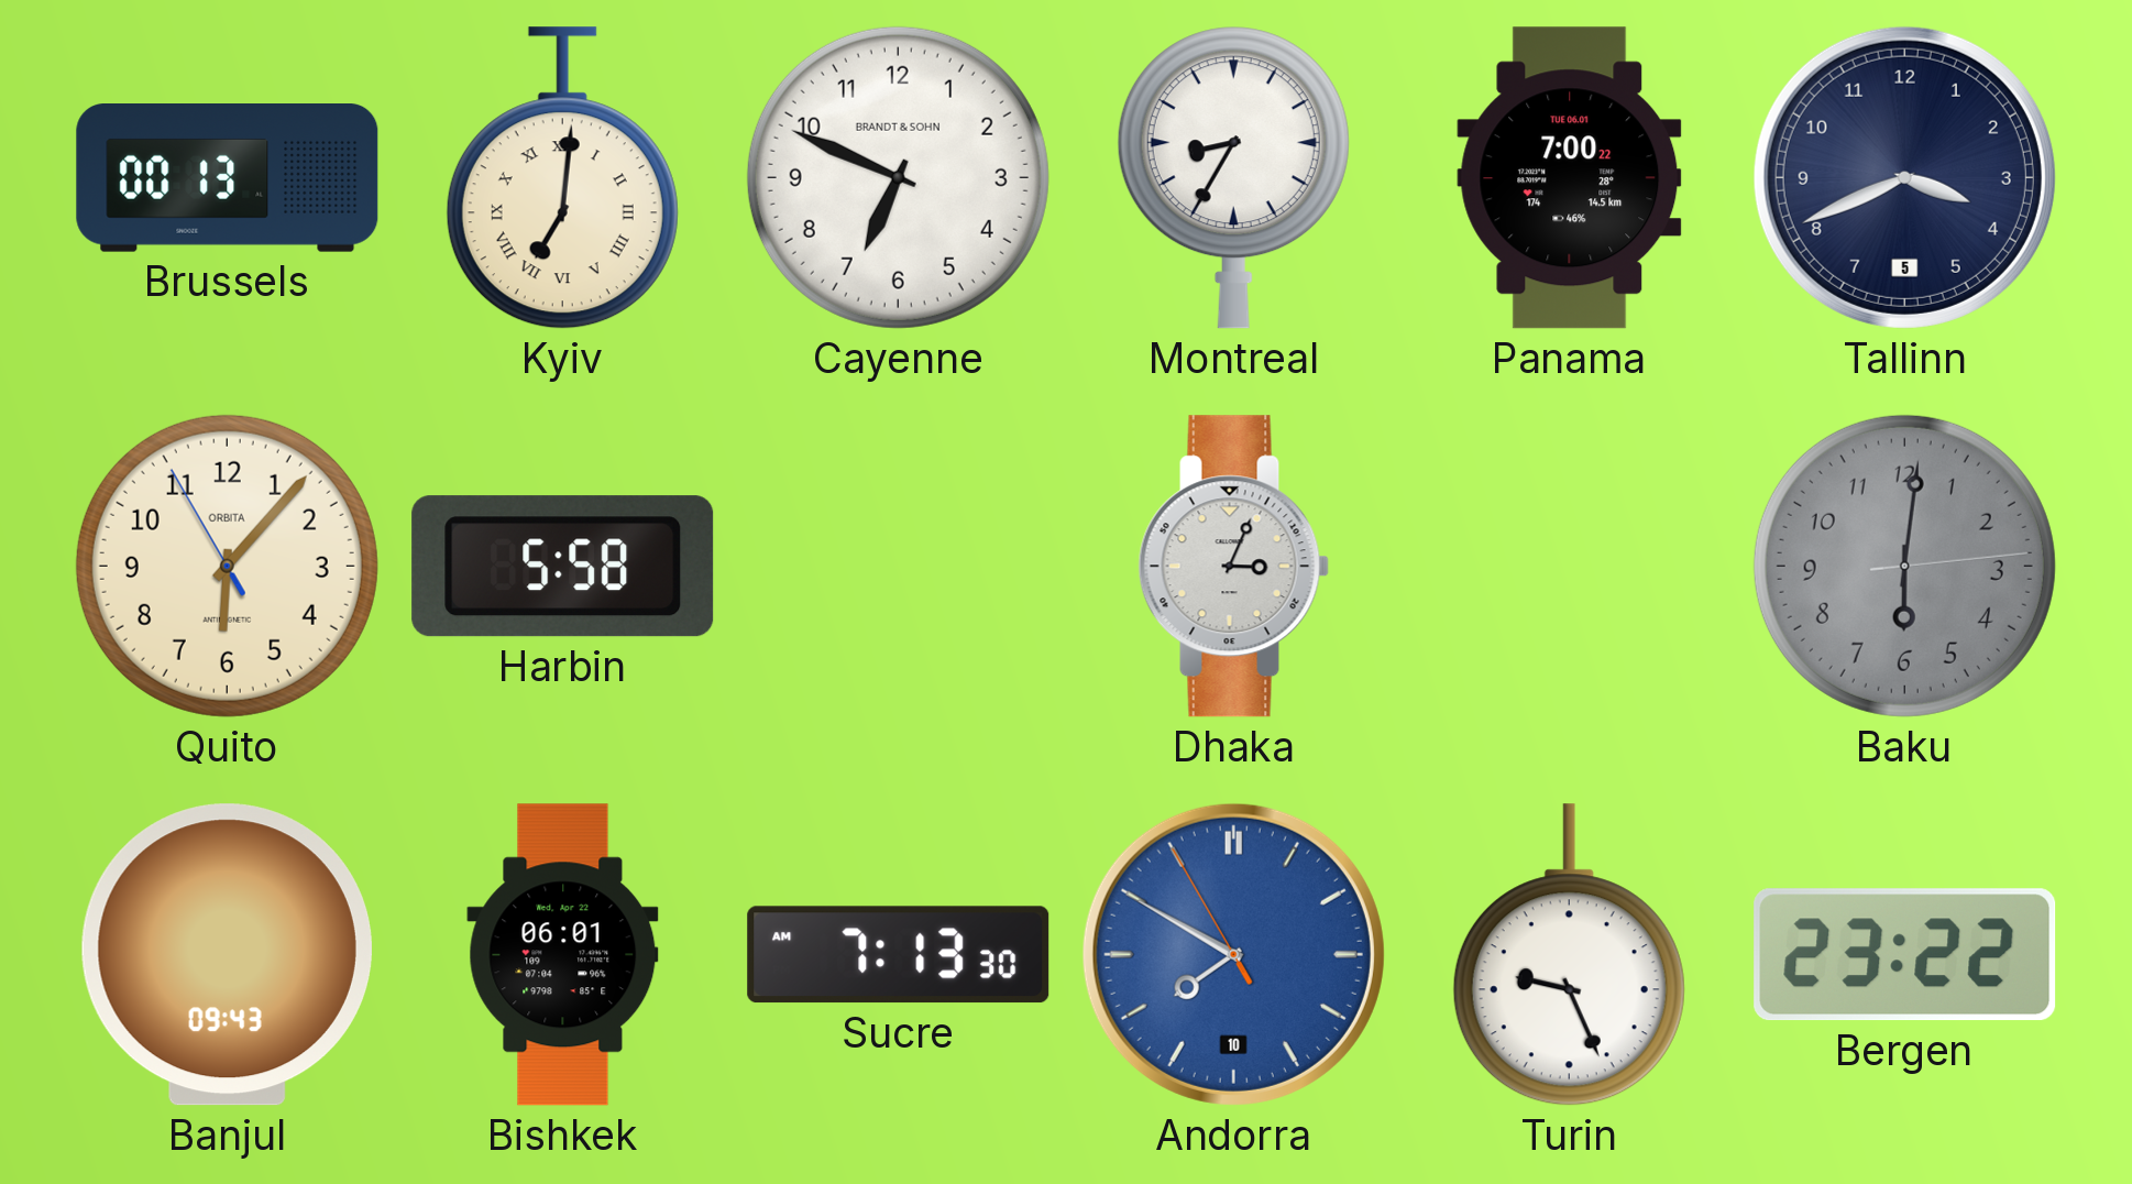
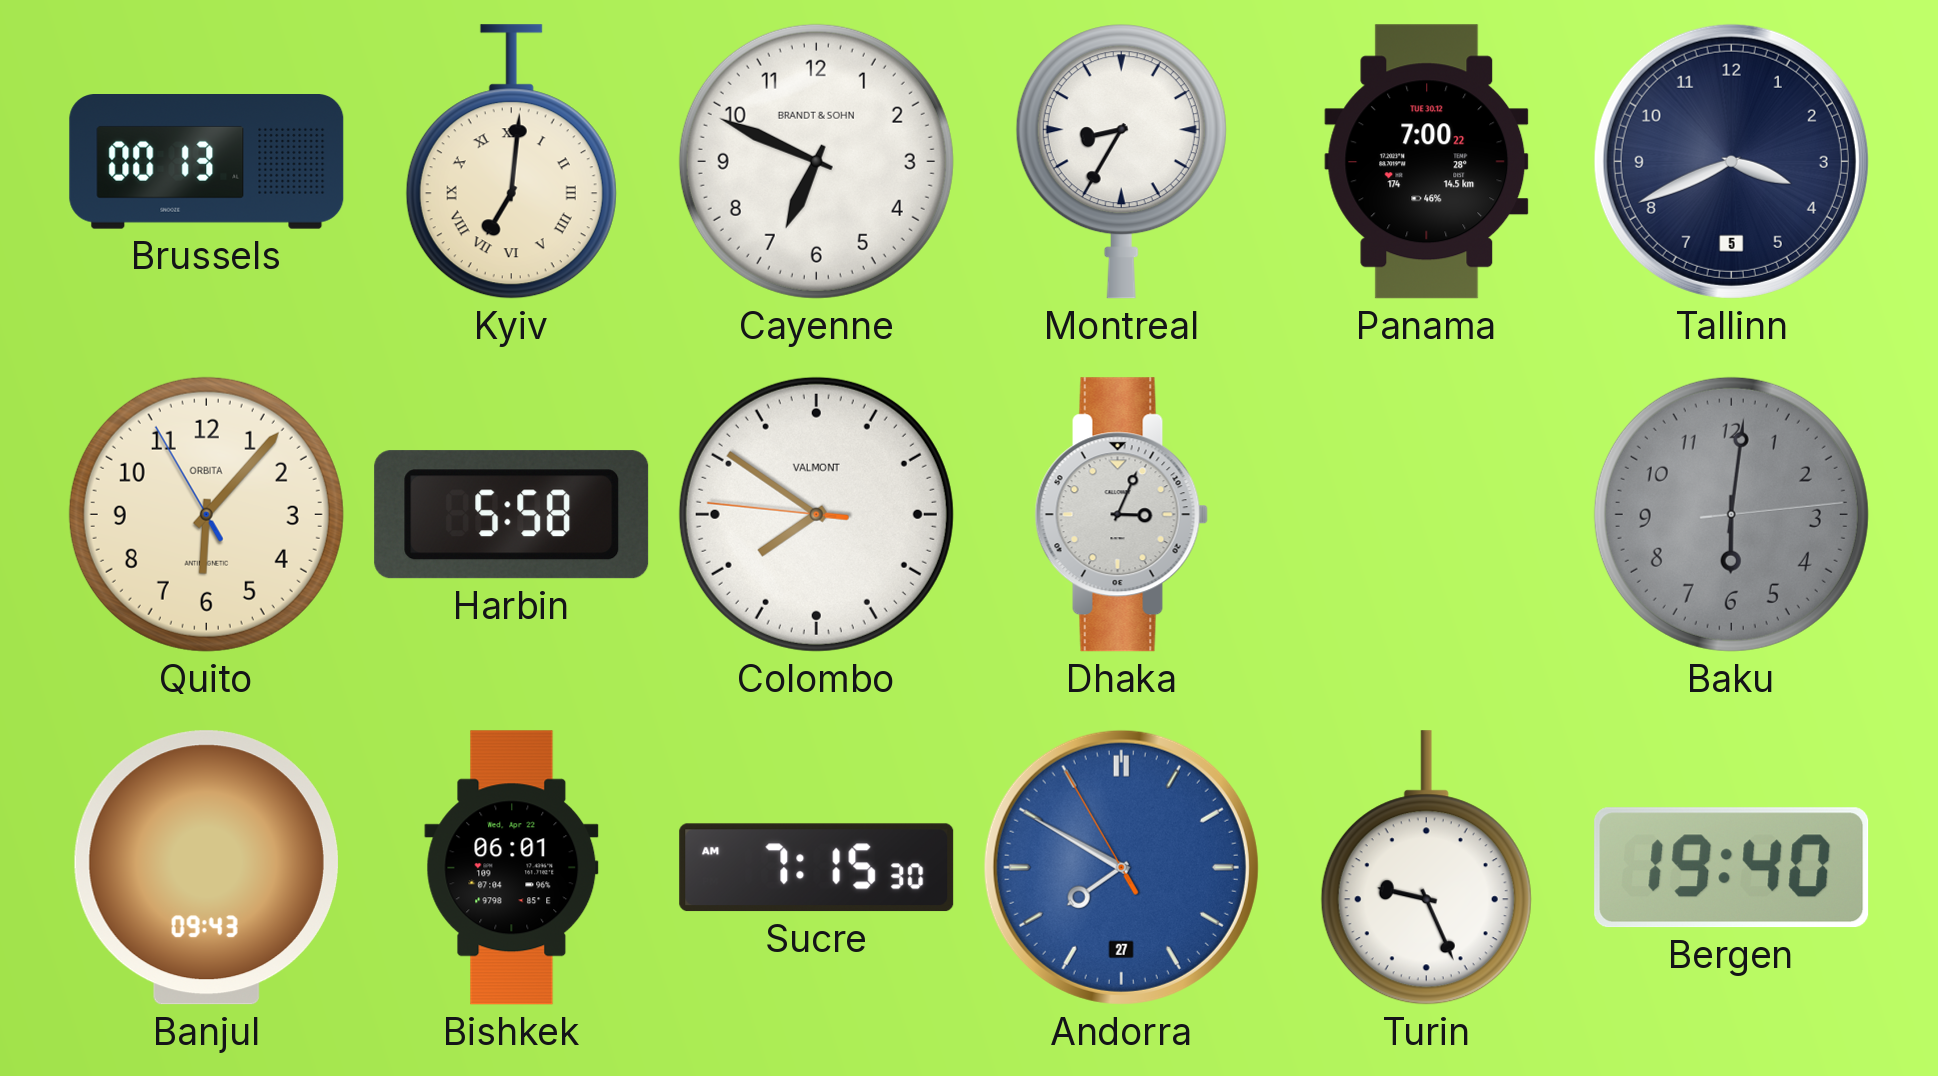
Panama date: TUE 06.01 -> TUE 30.12
Colombo: none -> 7:50
Sucre: 7:13 -> 7:15
Andorra date: 10 -> 27
Bergen: 23:22 -> 19:40
